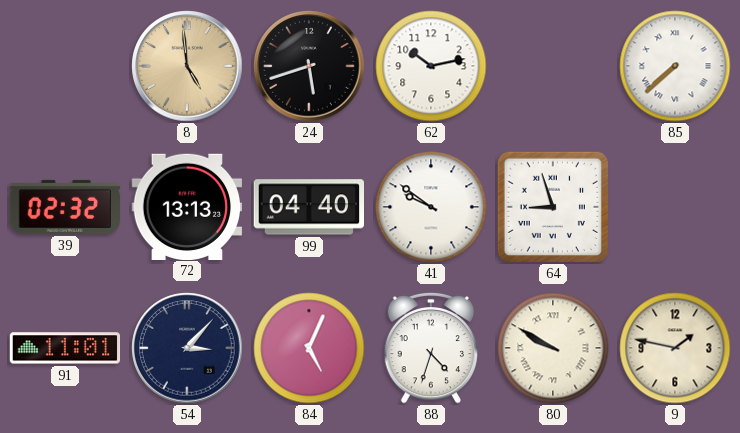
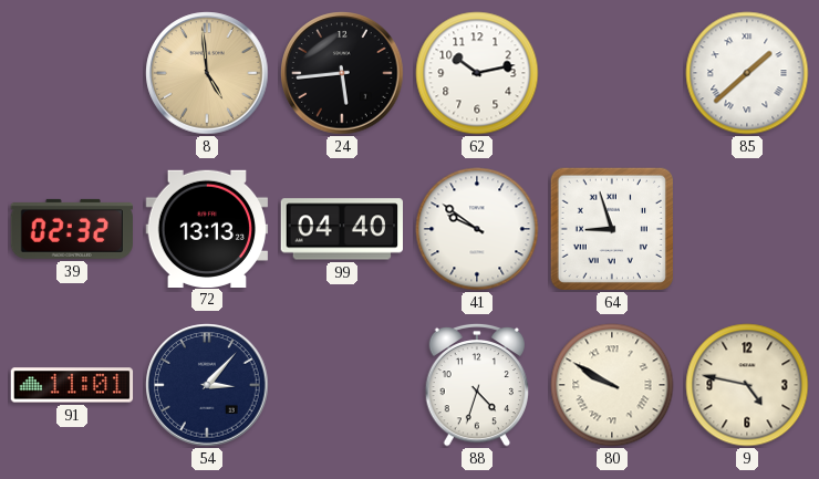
24: 5:42 -> 5:44
85: 7:38 -> 1:38
84: 5:04 -> none
9: 1:47 -> 4:47
